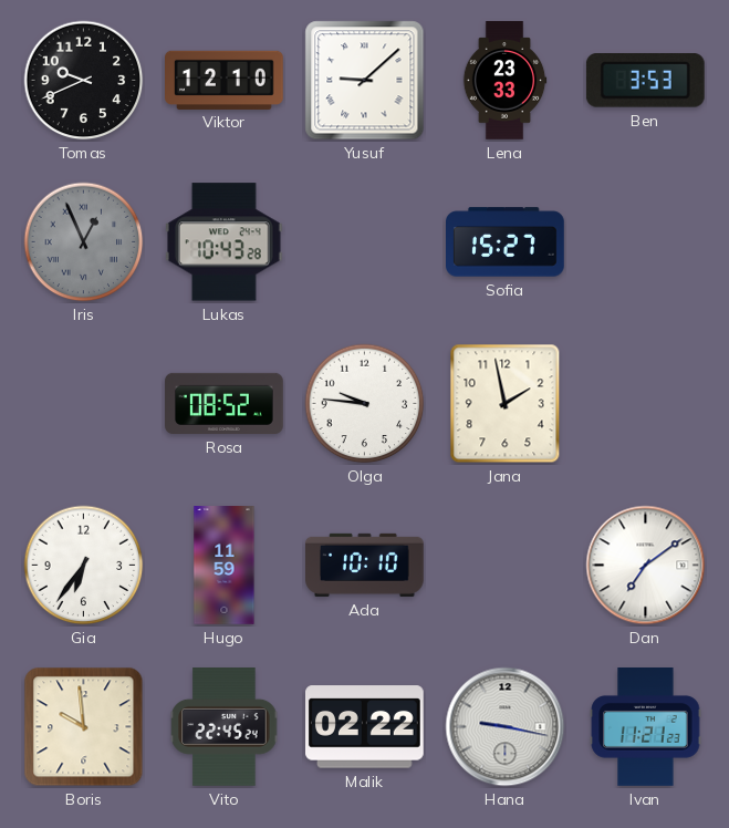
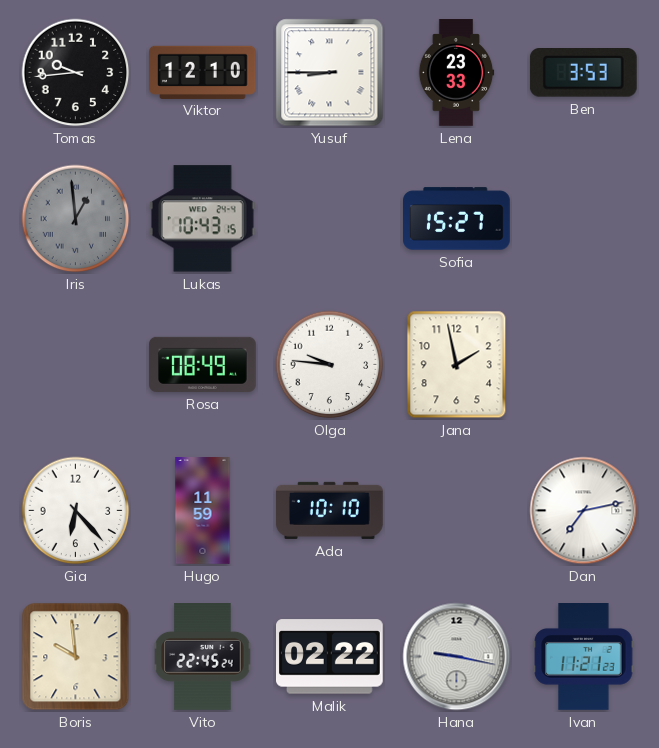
Tomas: 9:41 -> 9:44
Yusuf: 9:08 -> 8:45
Iris: 12:56 -> 12:59
Lukas: 10:43:28 -> 10:43:15
Rosa: 08:52 -> 08:49
Gia: 6:36 -> 6:23
Dan: 7:09 -> 7:13
